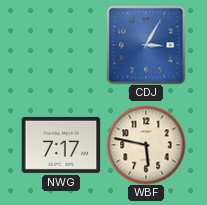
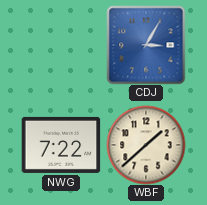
NWG: 7:17 -> 7:22
WBF: 5:47 -> 1:38
